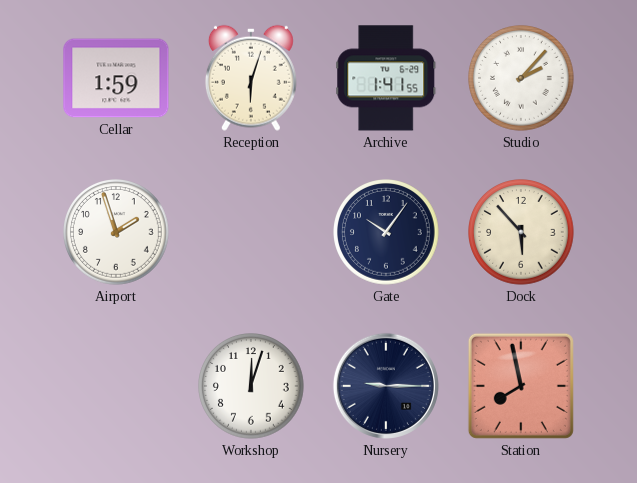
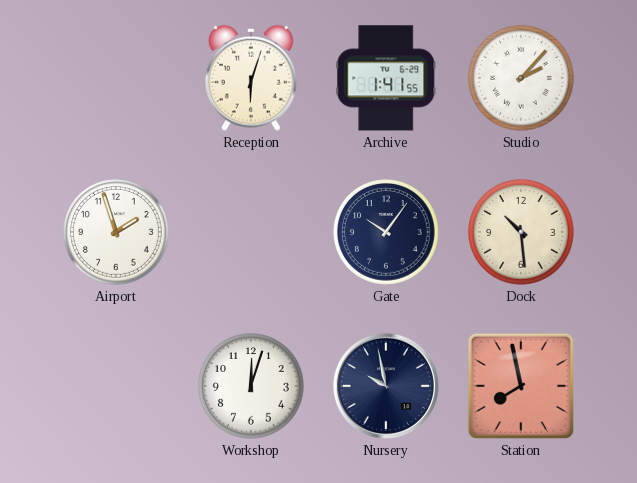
Cellar: 1:59 -> none
Dock: 5:53 -> 10:29
Nursery: 9:15 -> 9:58
